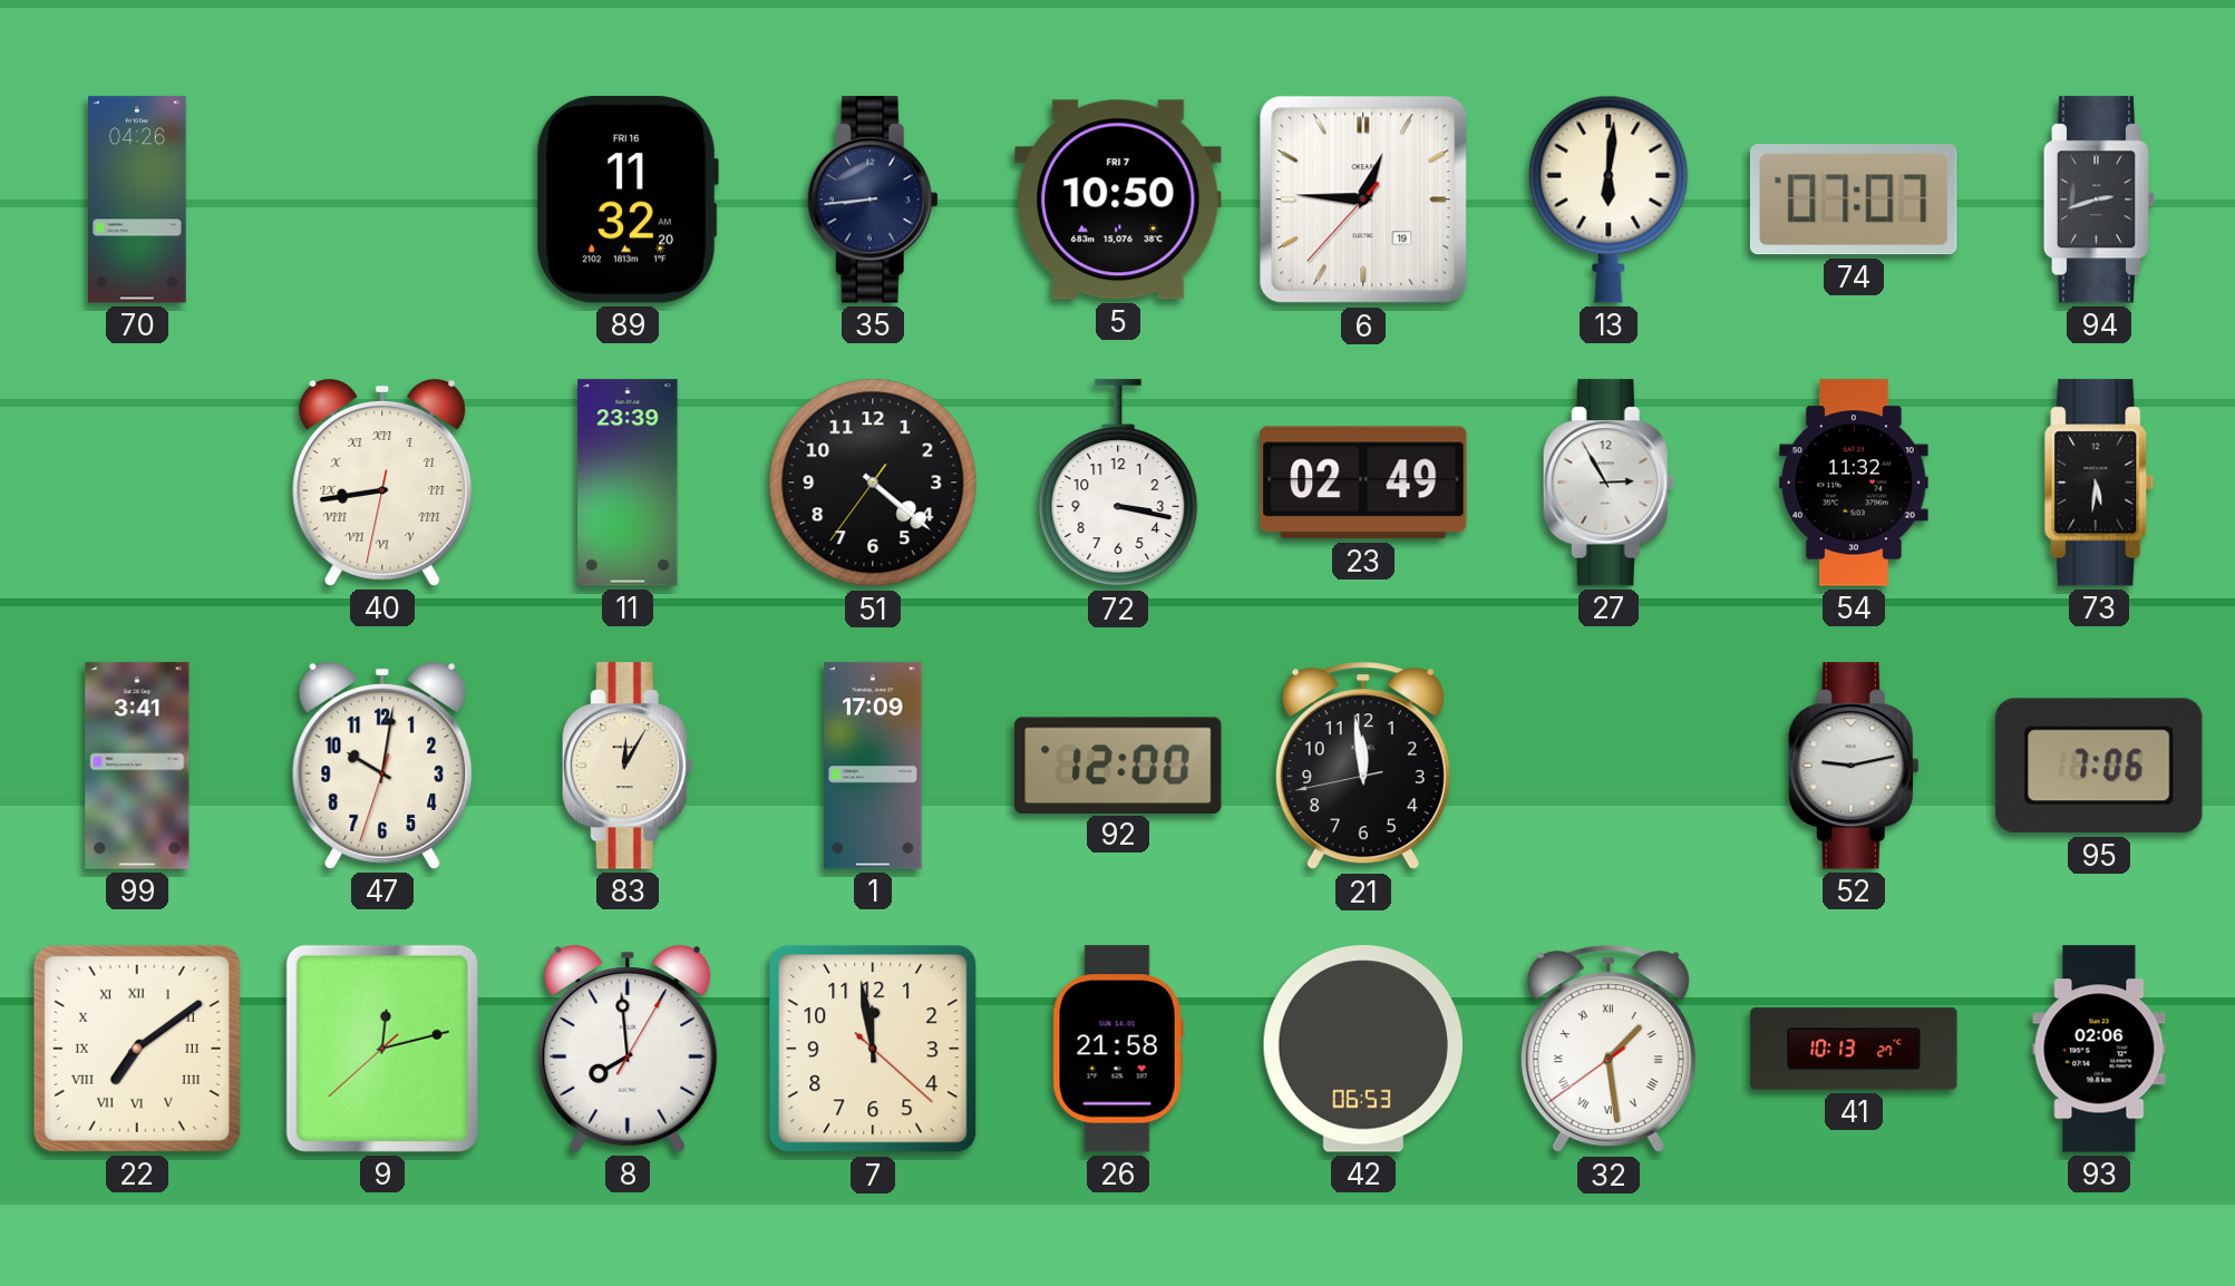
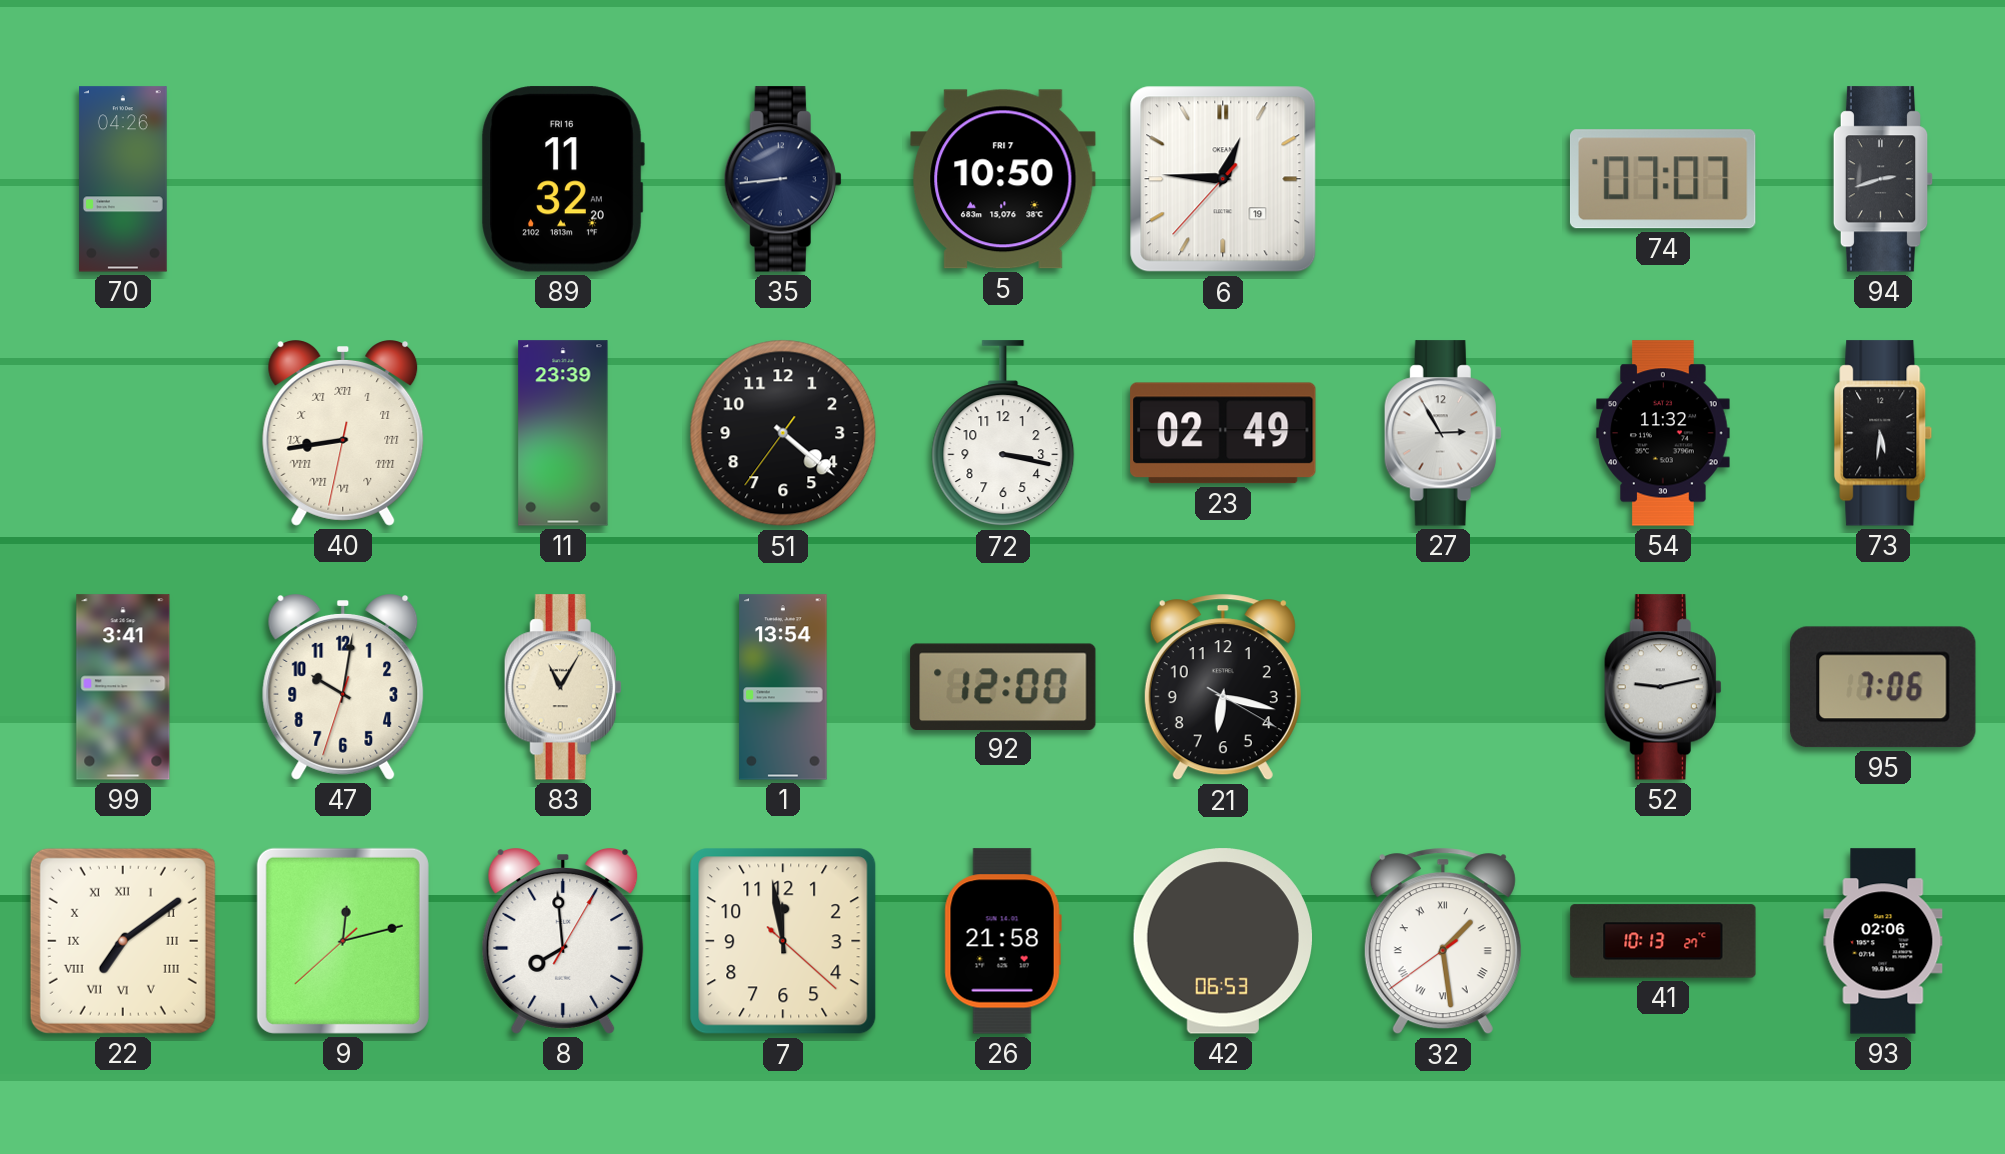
13: 6:01 -> none
83: 12:05 -> 11:05
1: 17:09 -> 13:54
21: 11:58 -> 6:17
